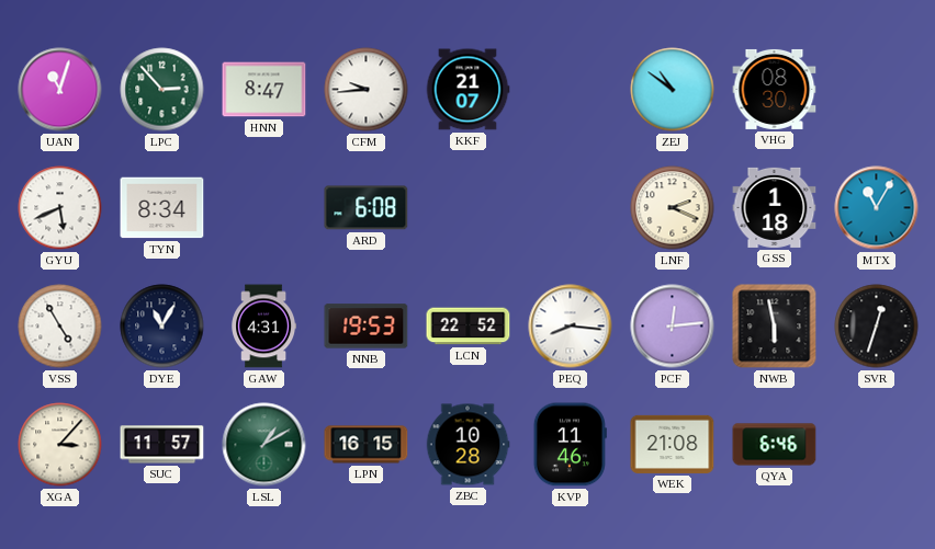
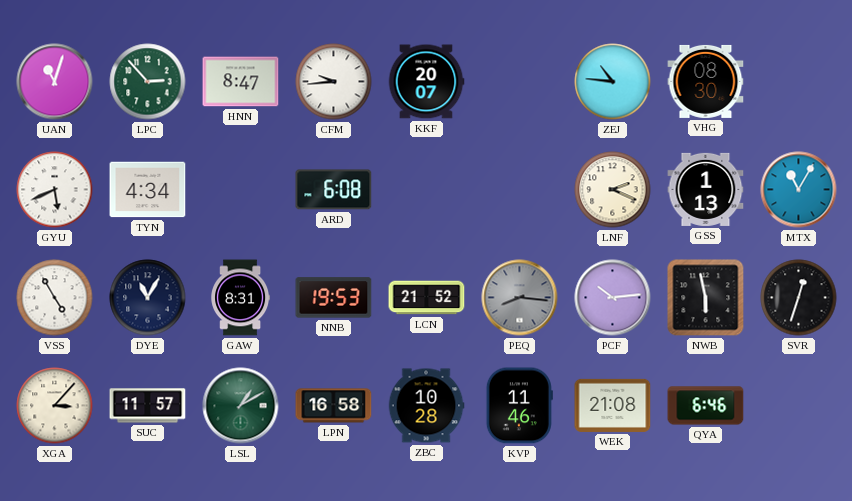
KKF: 21:07 -> 20:07
ZEJ: 10:51 -> 10:46
TYN: 8:34 -> 4:34
GSS: 1:18 -> 1:13
GAW: 4:31 -> 8:31
LCN: 22:52 -> 21:52
PEQ dial: white -> grey
PCF: 12:14 -> 10:14
LPN: 16:15 -> 16:58
